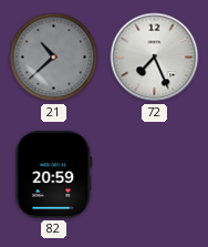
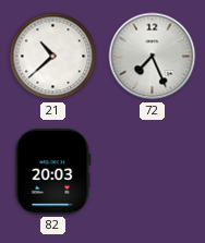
21 dial: grey -> white
82: 20:59 -> 20:03
